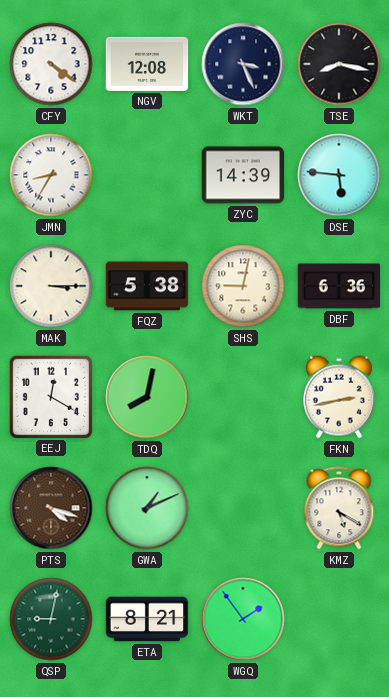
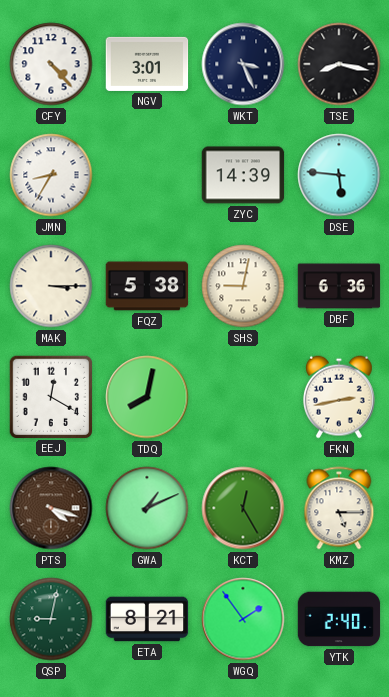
CFY: 4:21 -> 4:23
NGV: 12:08 -> 3:01
KCT: none -> 12:25
KMZ: 5:20 -> 5:15
YTK: none -> 2:40
